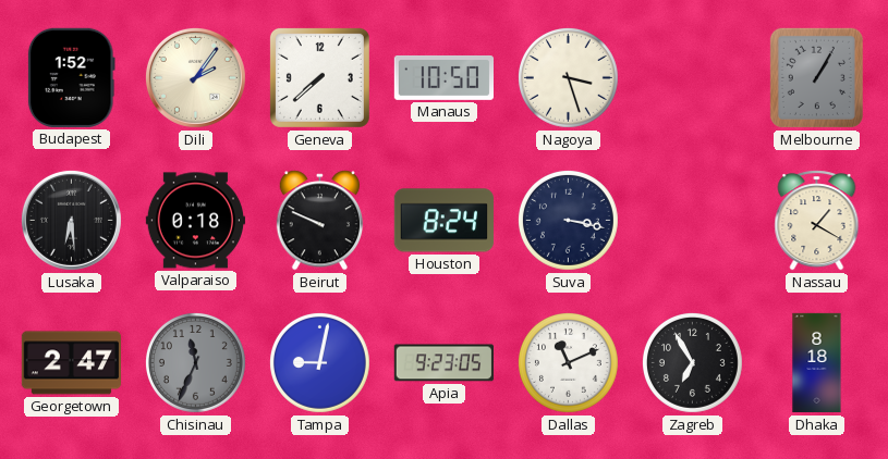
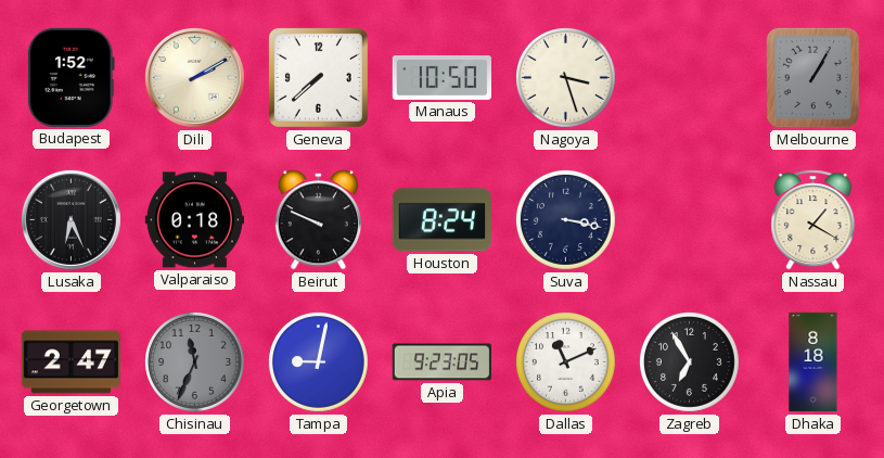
Dili: 2:06 -> 2:10
Lusaka: 6:29 -> 6:26
